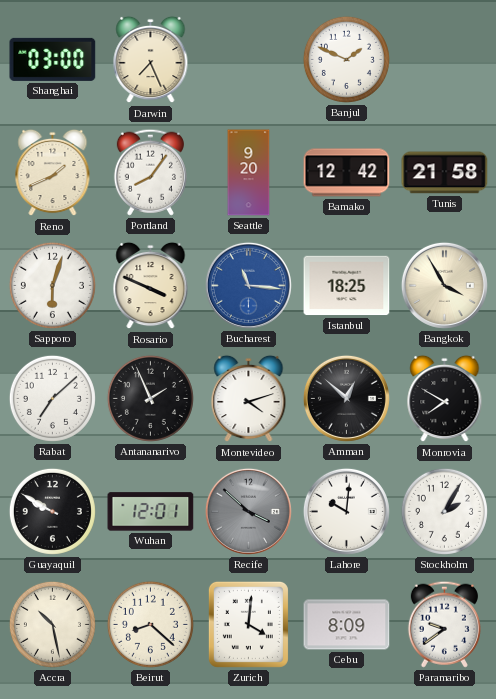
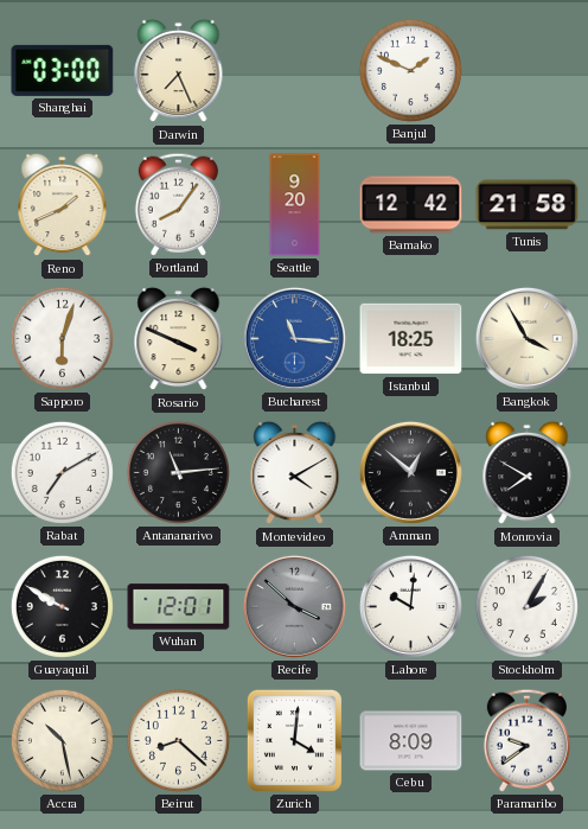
Rabat: 7:08 -> 7:10
Antananarivo: 1:56 -> 11:14
Montevideo: 4:12 -> 4:10
